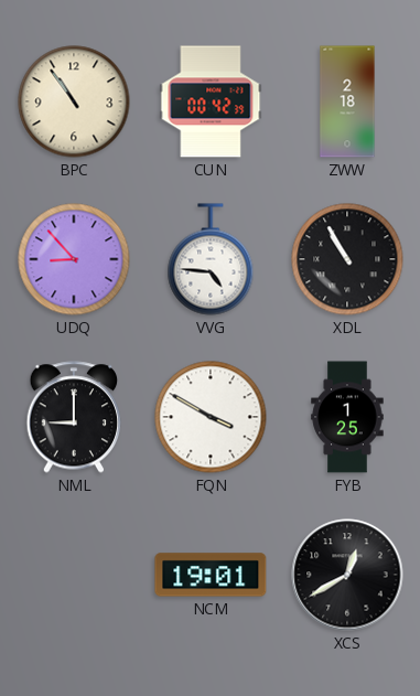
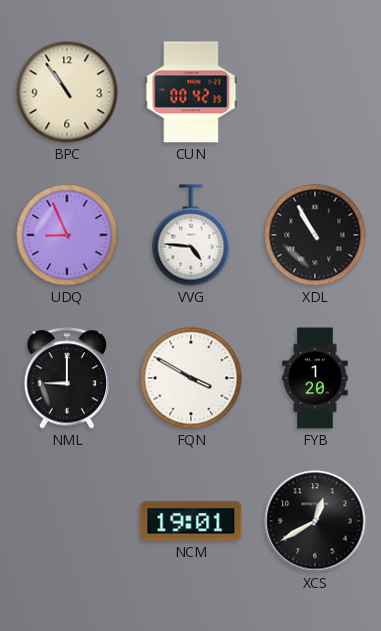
ZWW: 2:18 -> none
UDQ: 8:53 -> 8:56
FYB: 1:25 -> 1:20
